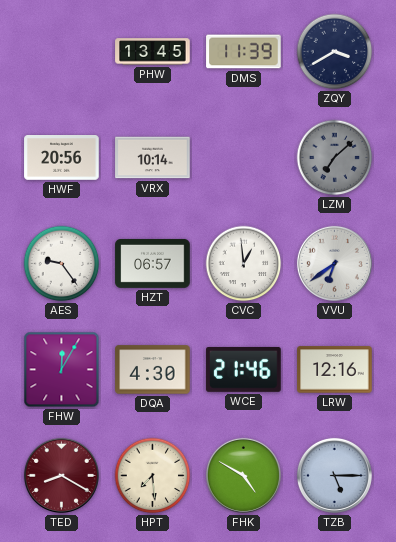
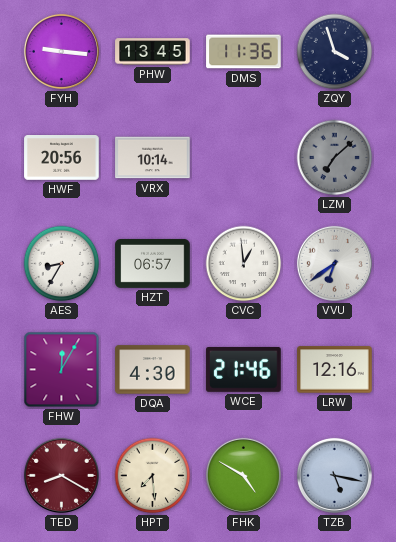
FYH: none -> 9:16
DMS: 11:39 -> 11:36
ZQY: 3:40 -> 3:57
AES: 9:24 -> 8:35
TZB: 5:15 -> 5:17
